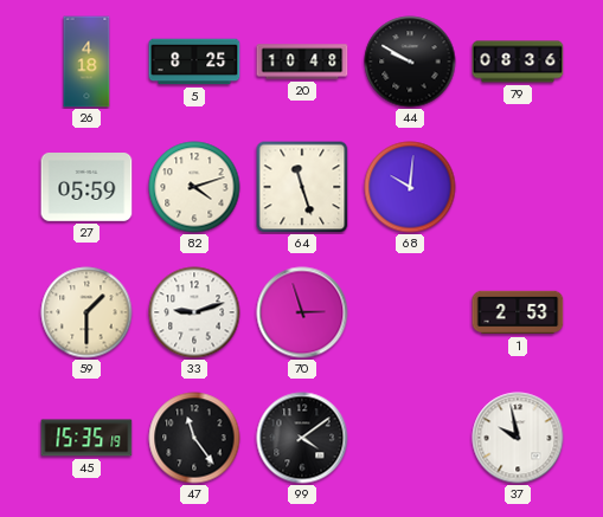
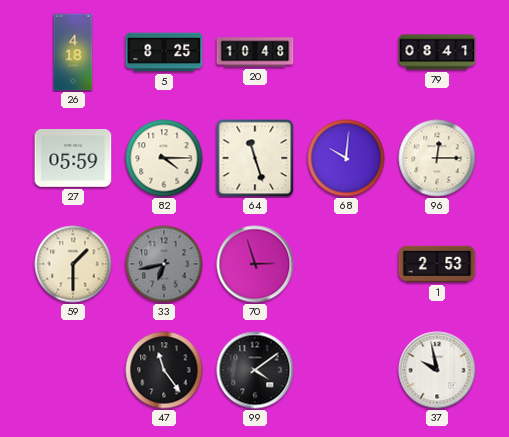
44: 9:50 -> none
79: 08:36 -> 08:41
82: 4:12 -> 4:15
96: none -> 12:15
33: 9:12 -> 6:43
33 dial: white -> grey
45: 15:35 -> none
